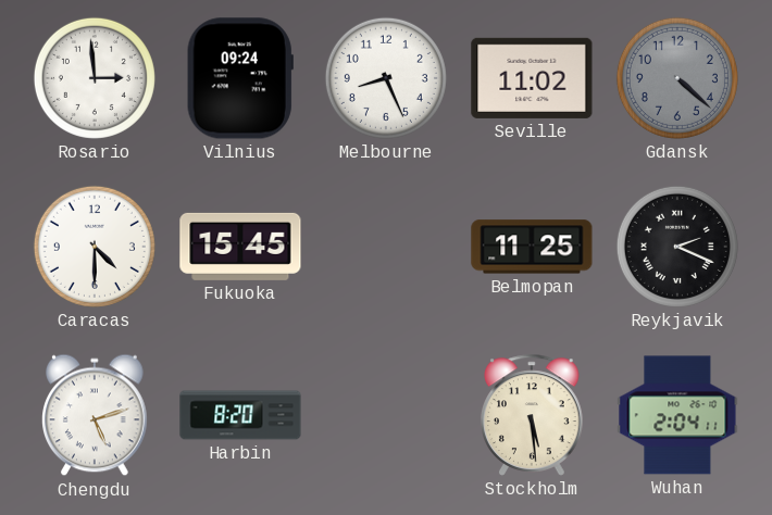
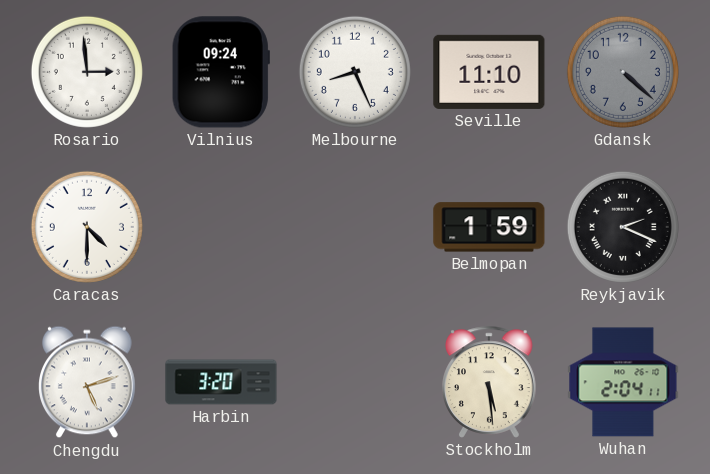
Seville: 11:02 -> 11:10
Fukuoka: 15:45 -> none
Belmopan: 11:25 -> 1:59
Harbin: 8:20 -> 3:20
